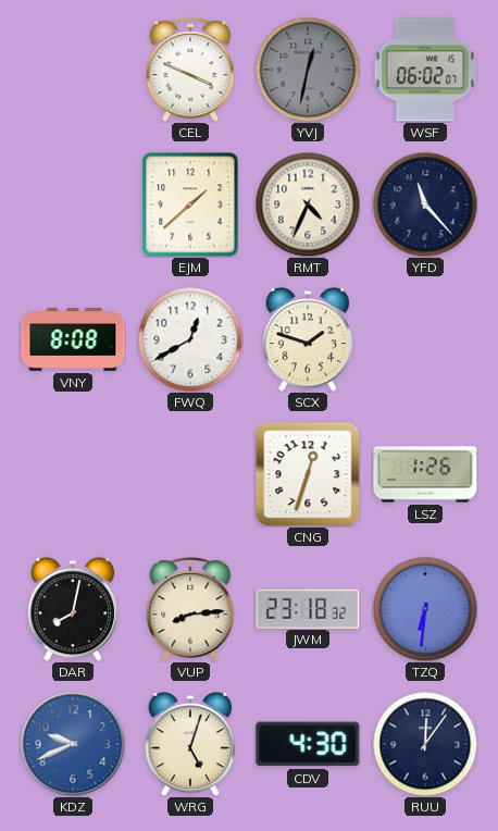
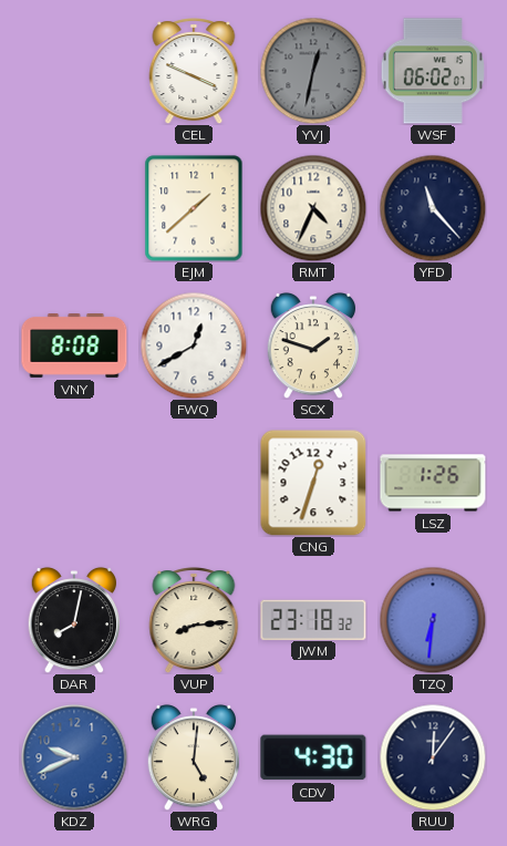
WRG: 5:03 -> 5:01
